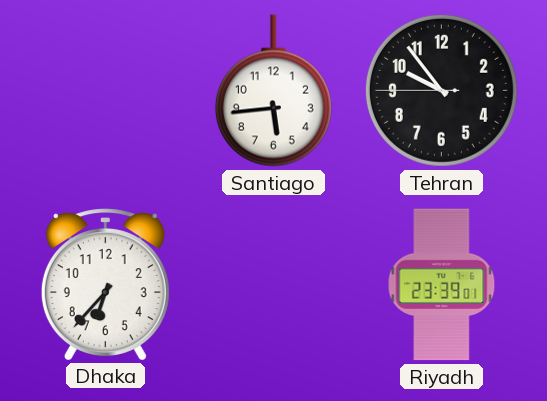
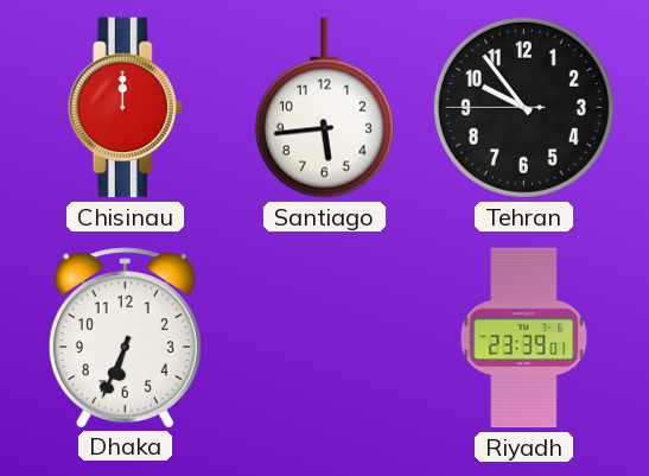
Chisinau: none -> 12:00
Dhaka: 6:37 -> 6:34
